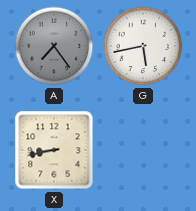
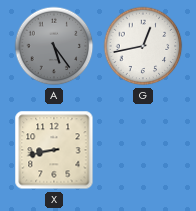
A: 7:24 -> 5:24
G: 5:43 -> 12:43
